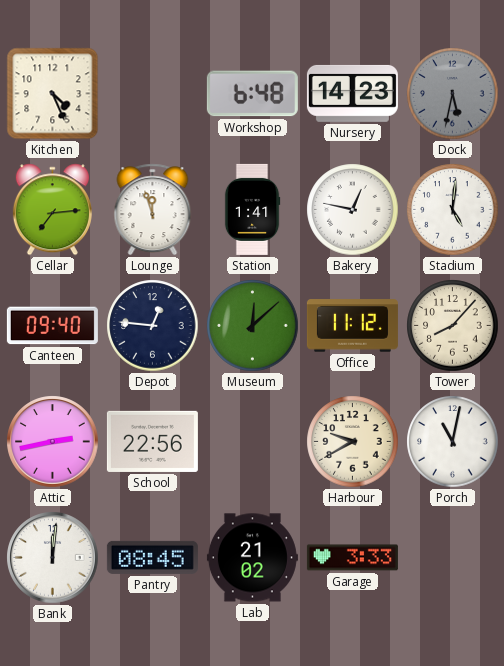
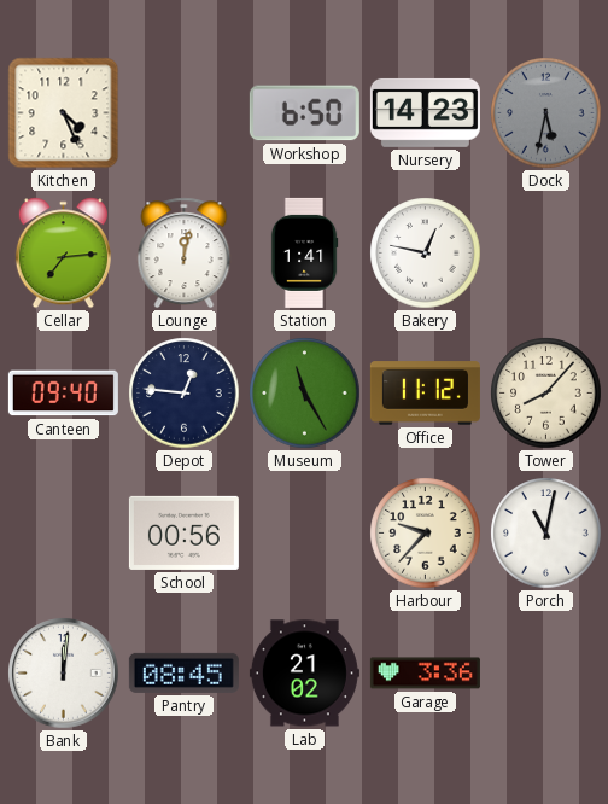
Workshop: 6:48 -> 6:50
Lounge: 11:57 -> 12:02
Stadium: 5:01 -> none
Museum: 12:08 -> 11:25
Attic: 2:43 -> none
School: 22:56 -> 00:56
Harbour: 9:40 -> 9:37
Garage: 3:33 -> 3:36
